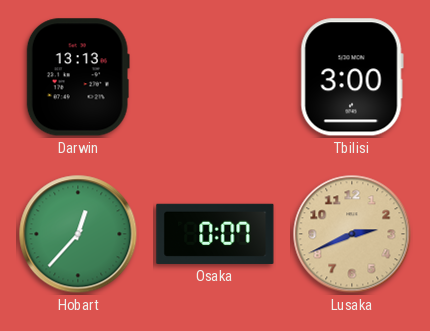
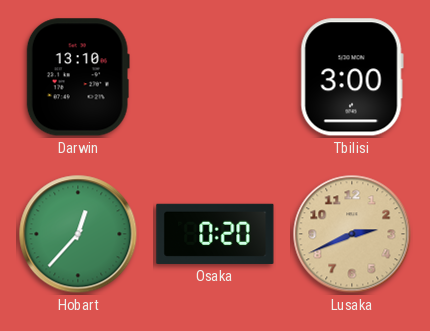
Darwin: 13:13 -> 13:10
Osaka: 0:07 -> 0:20
